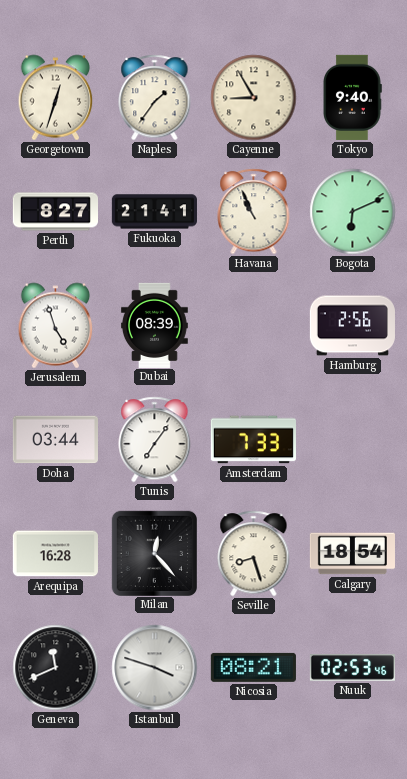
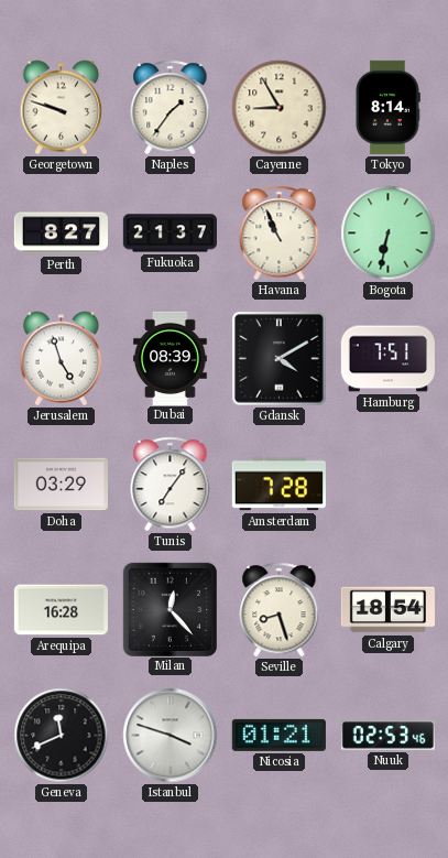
Georgetown: 12:33 -> 9:48
Tokyo: 9:40 -> 8:14
Fukuoka: 21:41 -> 21:37
Bogota: 6:11 -> 6:32
Gdansk: none -> 4:10
Hamburg: 2:56 -> 7:51
Doha: 03:44 -> 03:29
Amsterdam: 7:33 -> 7:28
Nicosia: 08:21 -> 01:21
